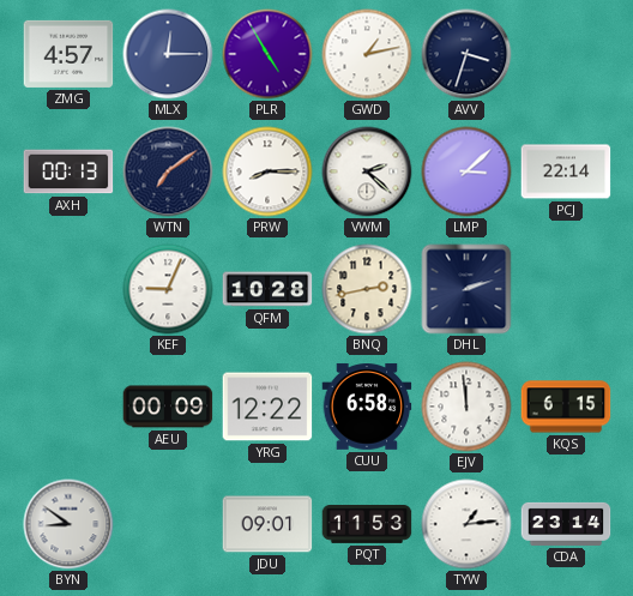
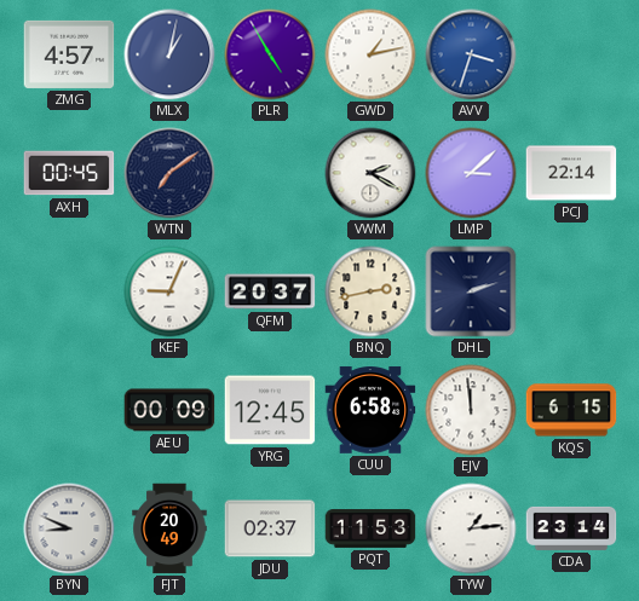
MLX: 12:15 -> 1:02
AVV dial: navy -> blue
AXH: 00:13 -> 00:45
PRW: 8:15 -> none
VWM: 2:22 -> 2:20
QFM: 10:28 -> 20:37
YRG: 12:22 -> 12:45
BYN: 8:51 -> 8:49
FJT: none -> 20:49
JDU: 09:01 -> 02:37
